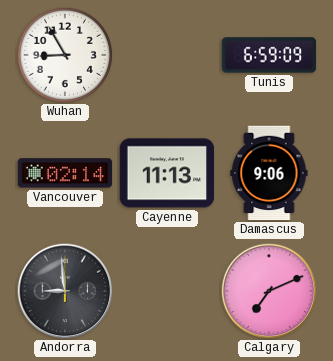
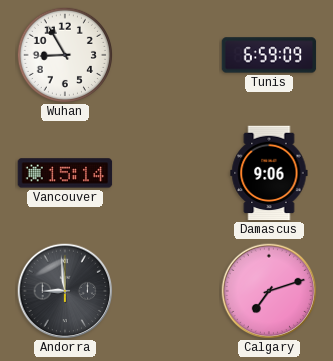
Vancouver: 02:14 -> 15:14
Cayenne: 11:13 -> none
Calgary: 7:11 -> 7:12
